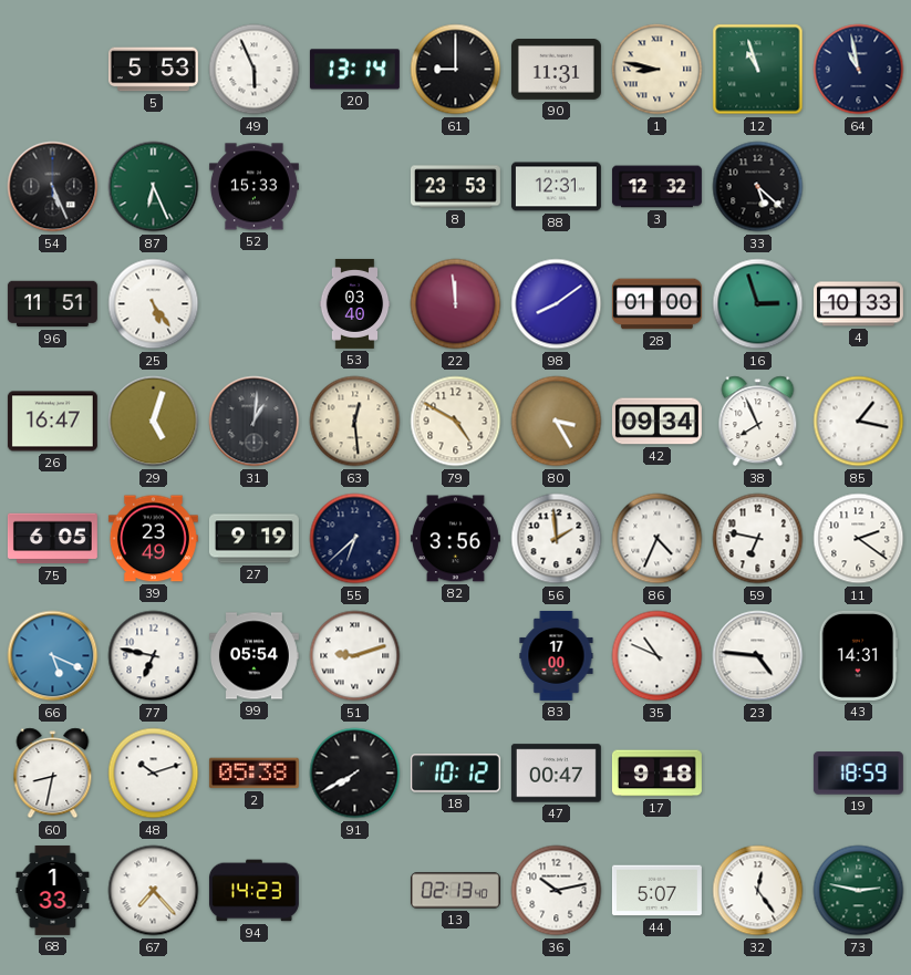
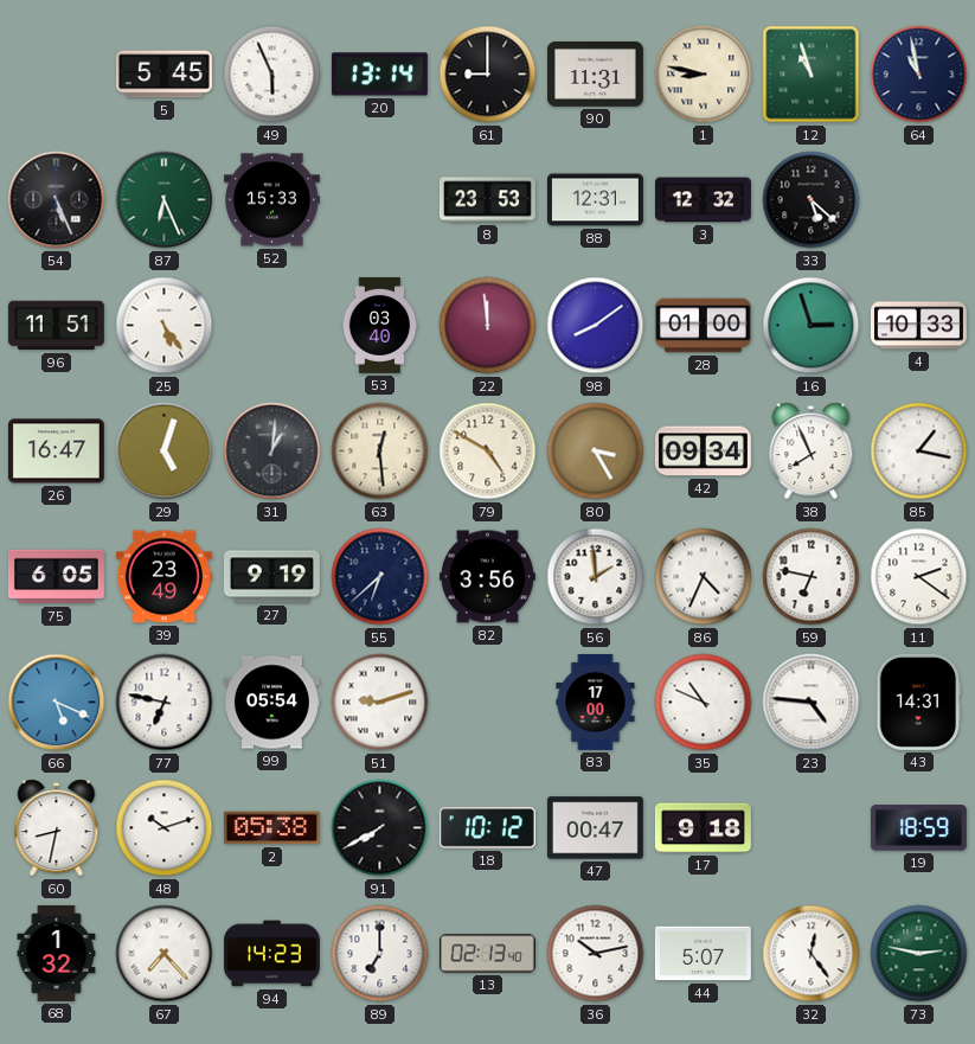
5: 5:53 -> 5:45
68: 1:33 -> 1:32
89: none -> 7:00
